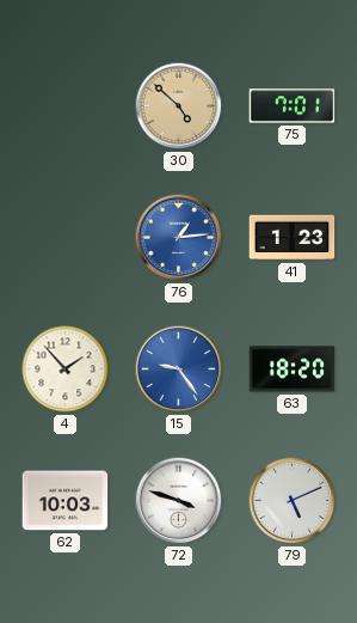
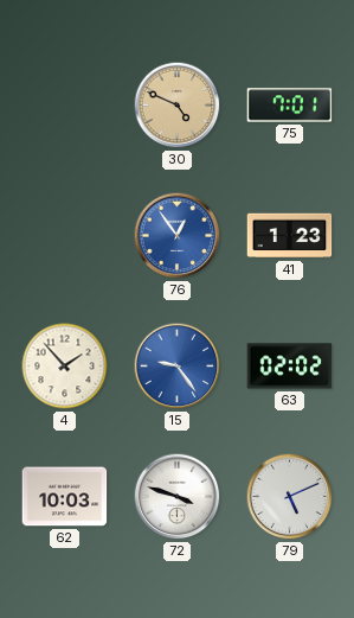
30: 4:52 -> 4:49
76: 1:14 -> 12:54
63: 18:20 -> 02:02
